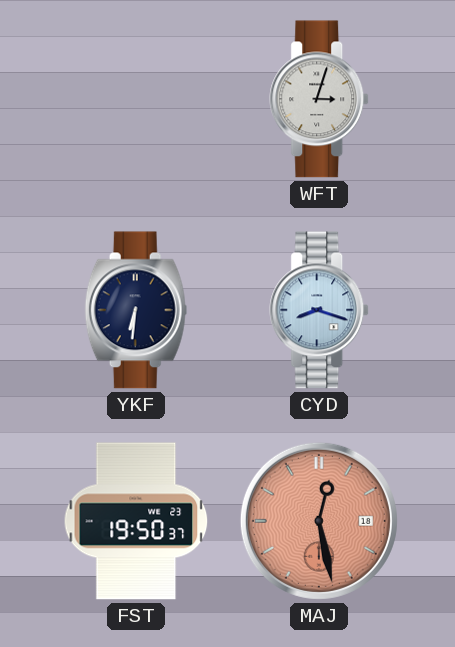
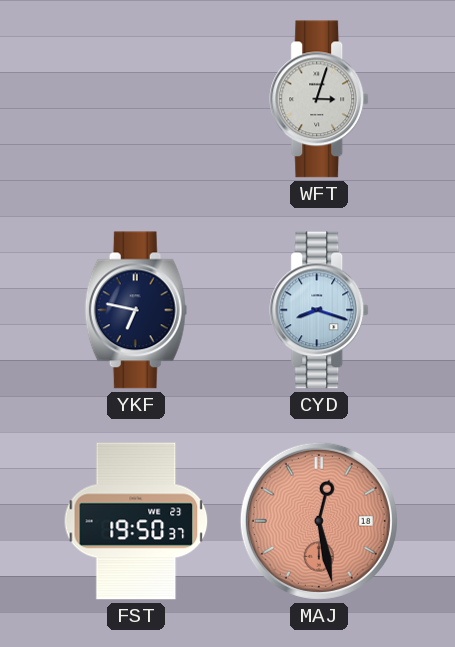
YKF: 6:31 -> 6:47
